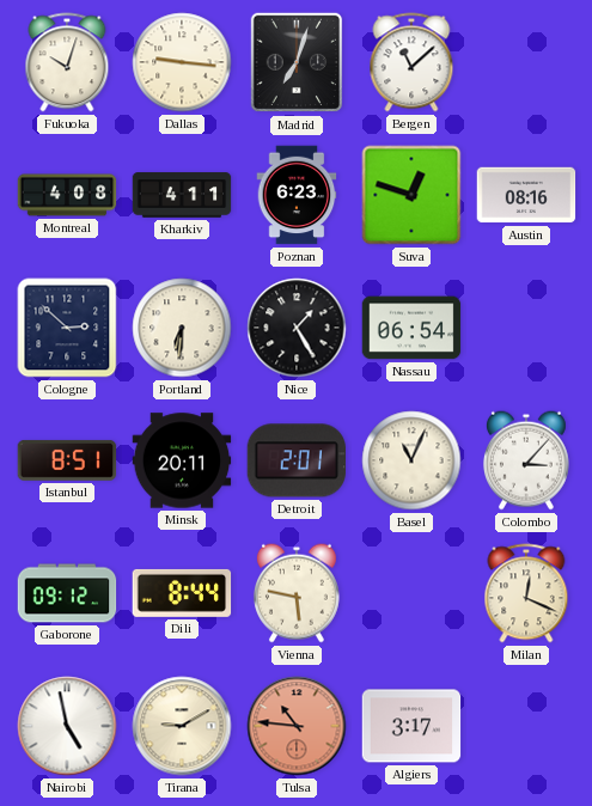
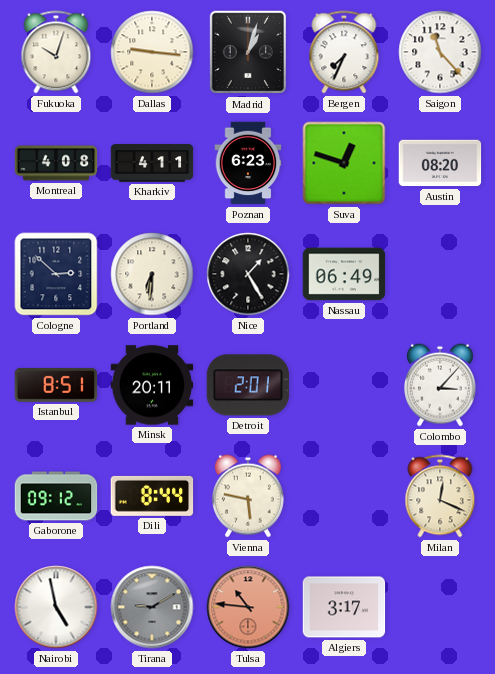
Madrid: 7:03 -> 1:03
Bergen: 11:08 -> 7:34
Saigon: none -> 11:23
Austin: 08:16 -> 08:20
Nassau: 06:54 -> 06:49
Basel: 11:04 -> none
Tirana dial: cream -> grey
